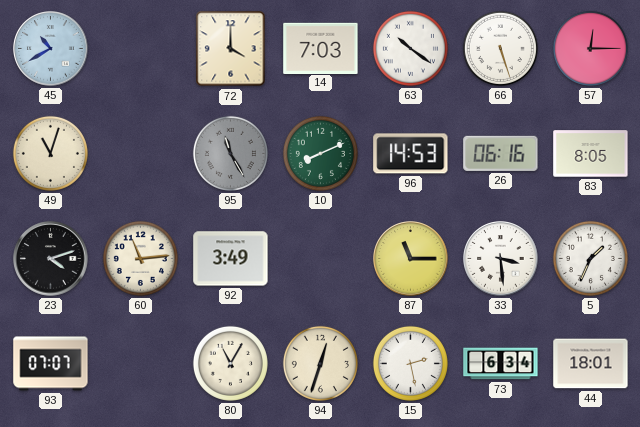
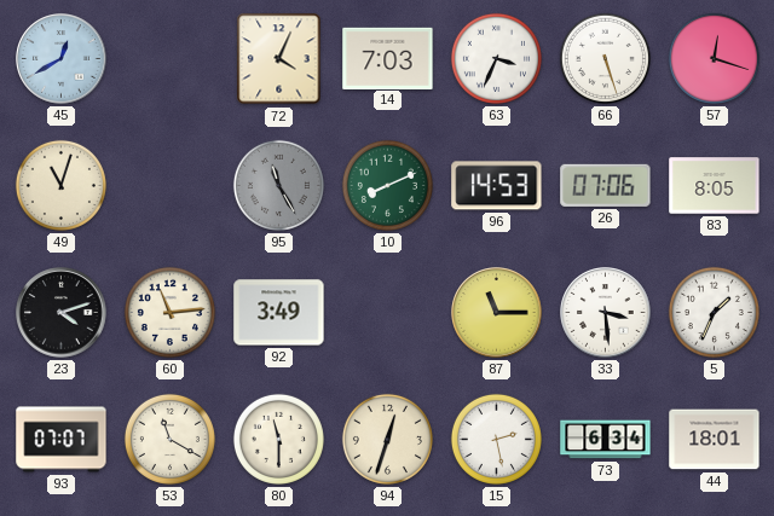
45: 10:40 -> 12:40
72: 4:00 -> 4:04
63: 10:21 -> 3:34
57: 12:15 -> 12:18
26: 06:16 -> 07:06
53: none -> 11:20
80: 11:05 -> 11:30
